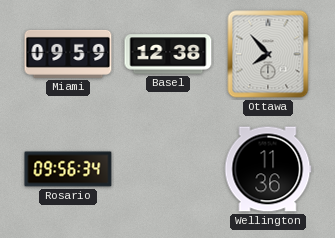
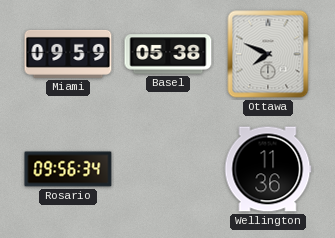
Basel: 12:38 -> 05:38
Ottawa: 7:53 -> 7:49
